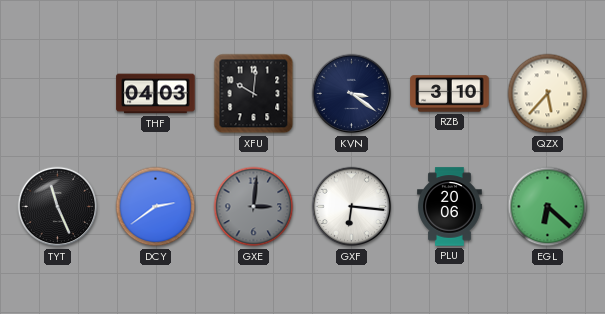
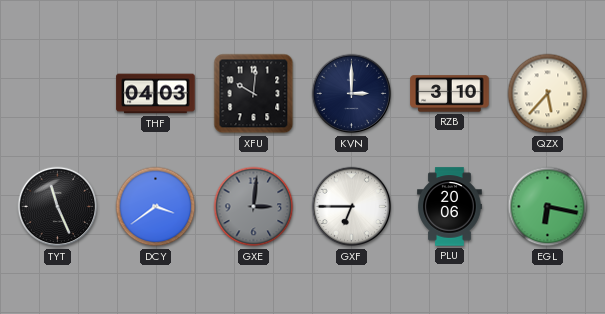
KVN: 3:21 -> 3:00
DCY: 2:39 -> 3:39
GXF: 6:16 -> 6:45
EGL: 6:22 -> 6:17
